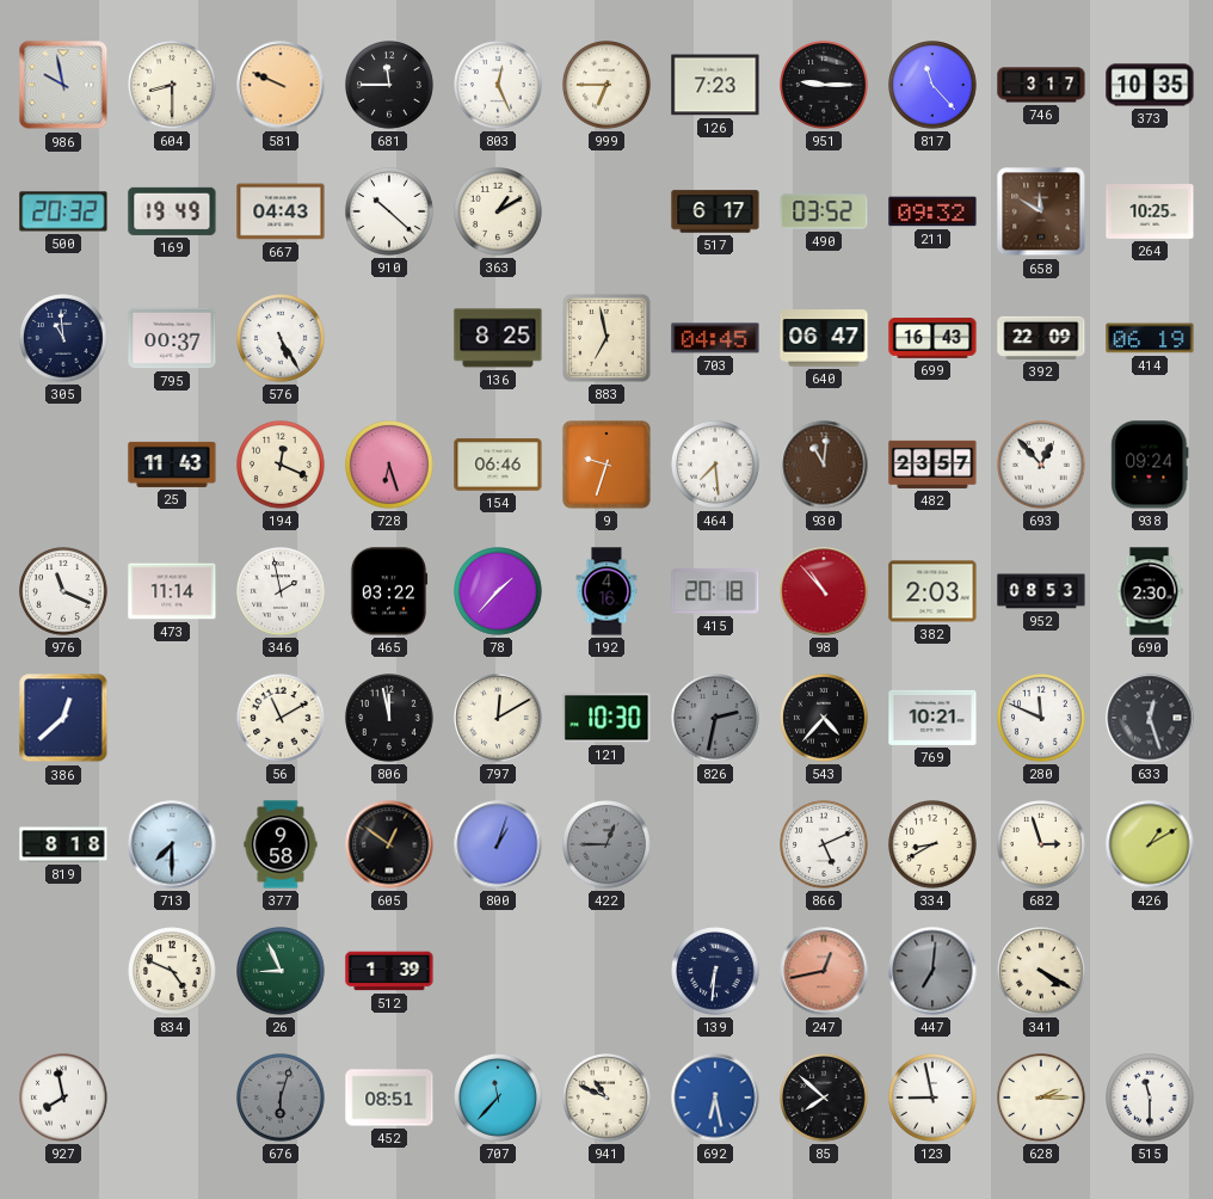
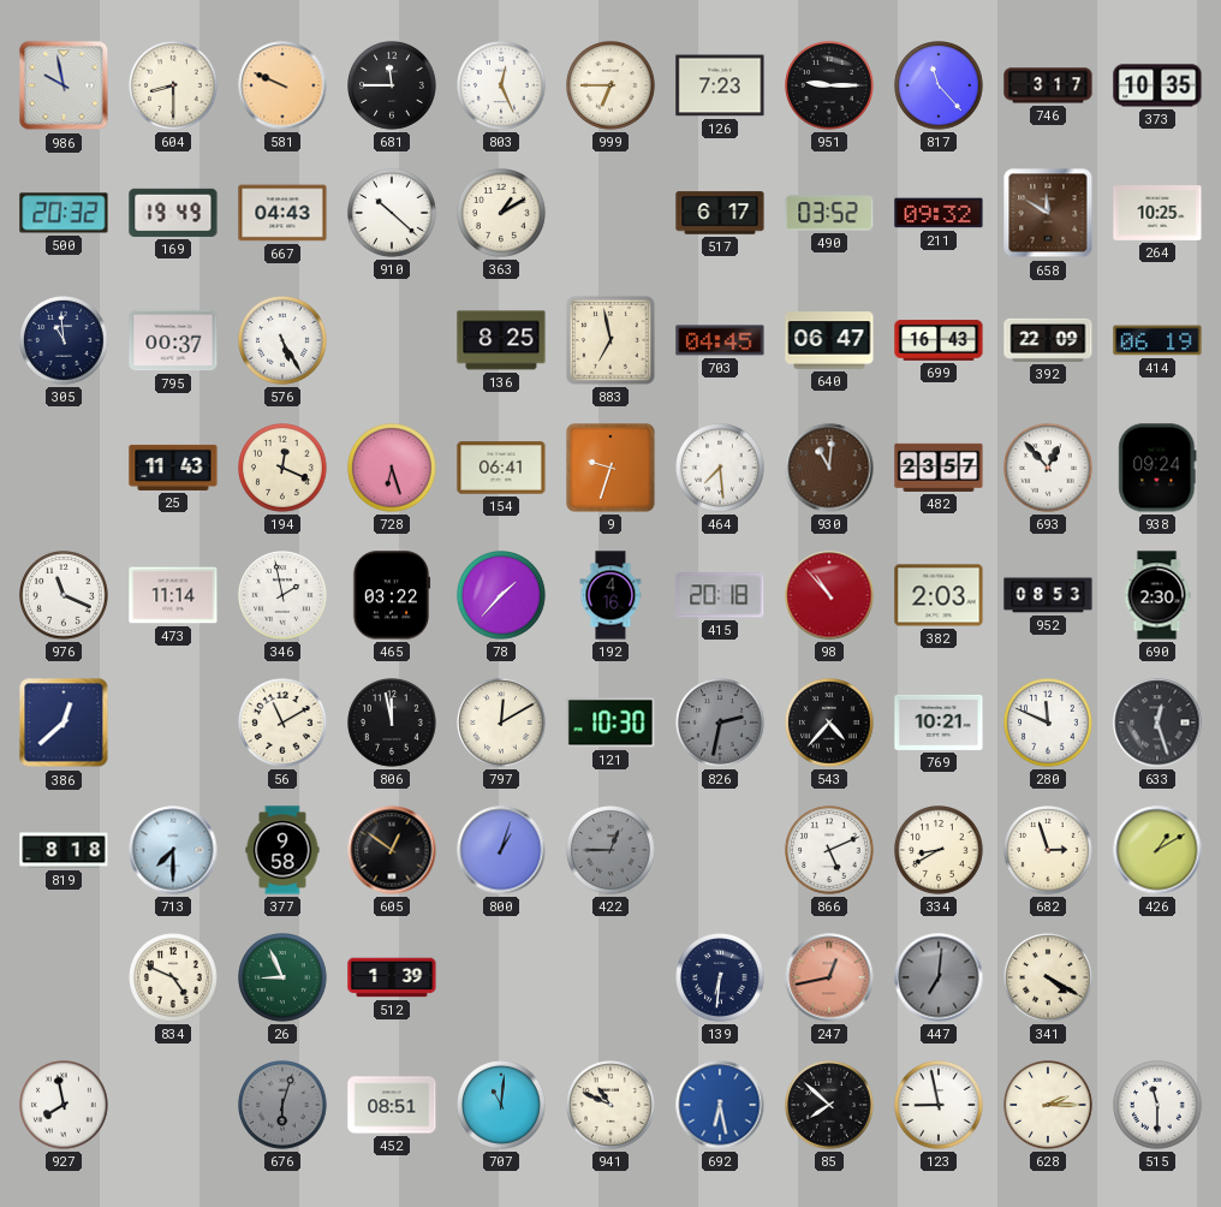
154: 06:46 -> 06:41
707: 11:37 -> 11:01
